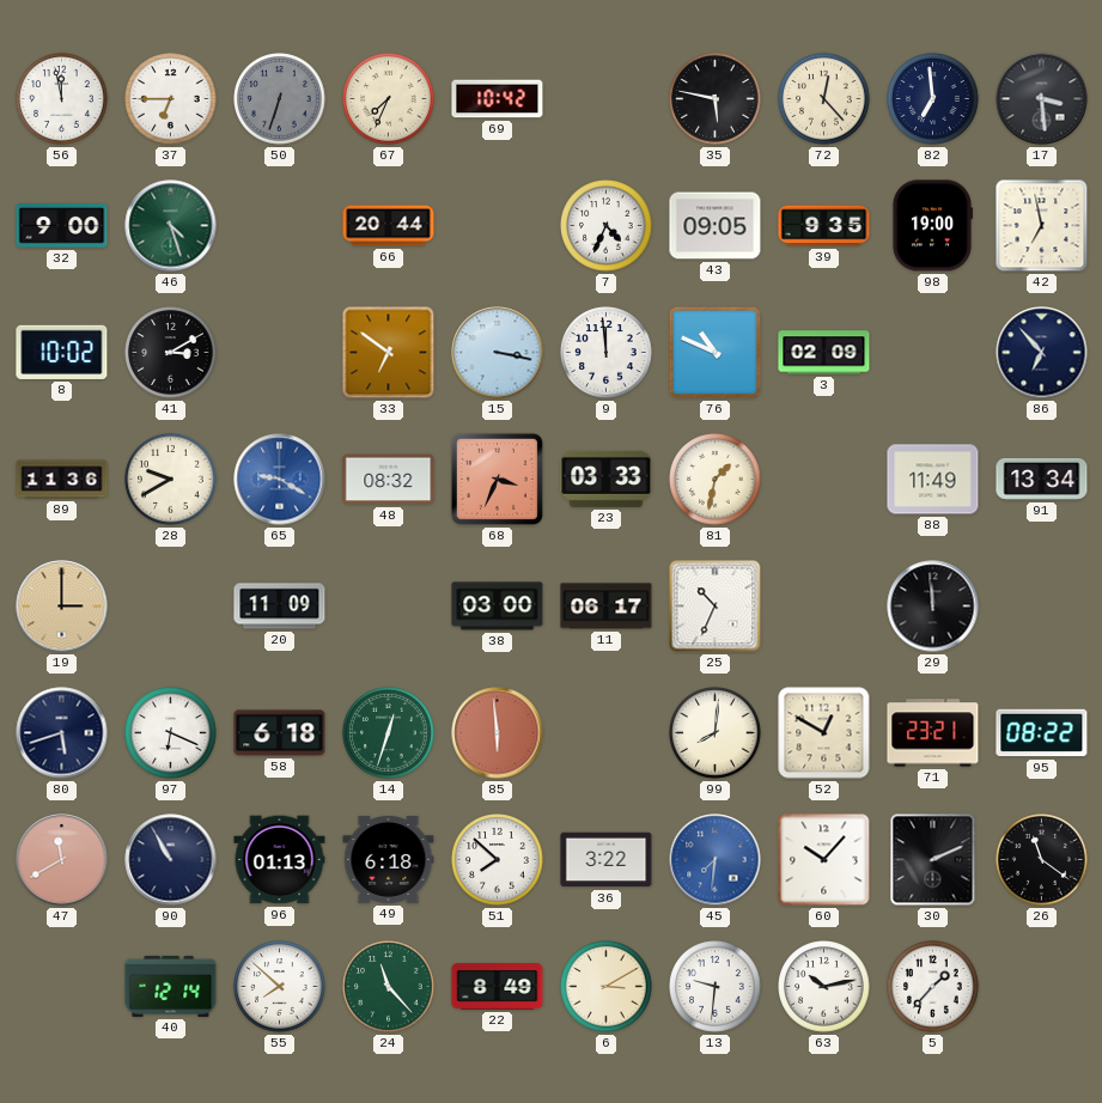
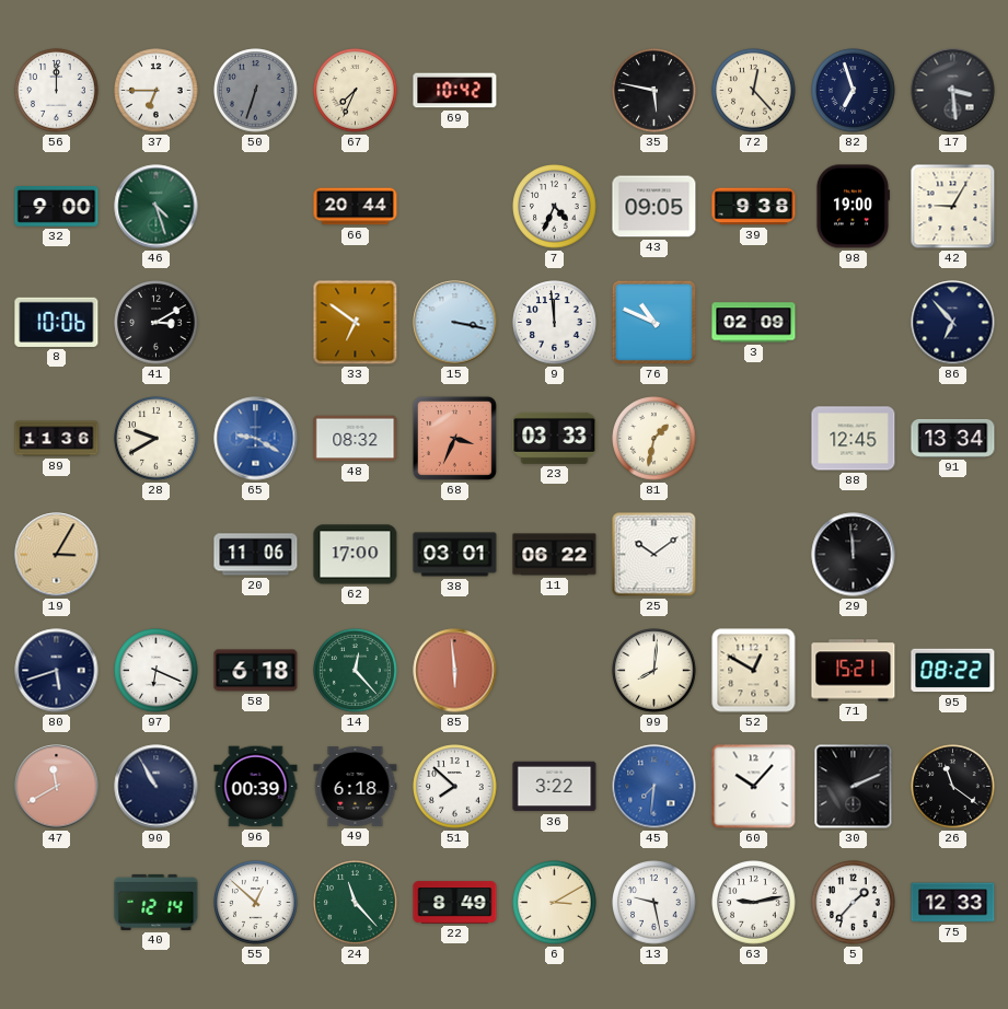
56: 11:58 -> 12:00
82: 6:59 -> 6:57
39: 9:35 -> 9:38
42: 6:58 -> 9:05
8: 10:02 -> 10:06
88: 11:49 -> 12:45
19: 3:00 -> 3:05
20: 11:09 -> 11:06
62: none -> 17:00
38: 03:00 -> 03:01
11: 06:17 -> 06:22
25: 10:34 -> 10:09
14: 12:33 -> 12:23
71: 23:21 -> 15:21
96: 01:13 -> 00:39
55: 7:52 -> 12:52
13: 9:31 -> 9:28
63: 10:13 -> 9:13
75: none -> 12:33
